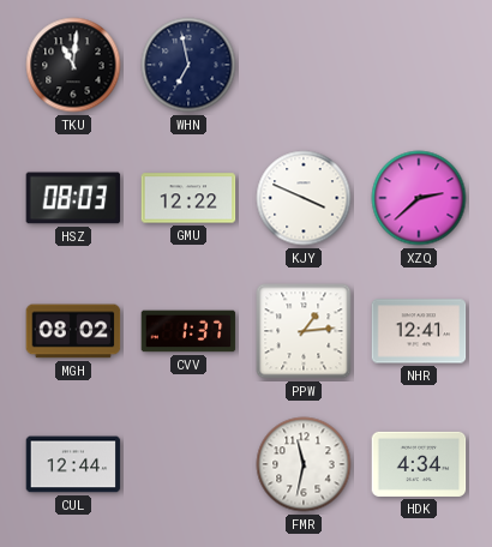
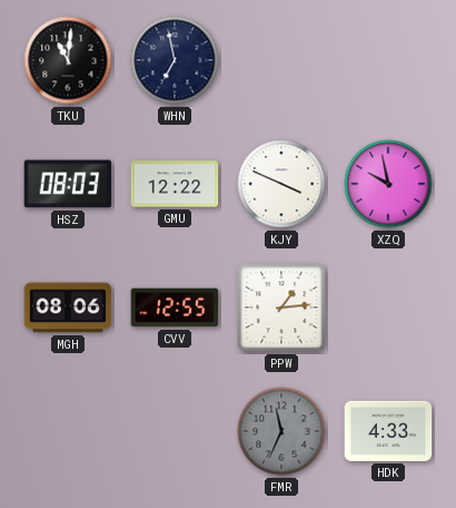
XZQ: 2:38 -> 9:58
MGH: 08:02 -> 08:06
CVV: 1:37 -> 12:55
NHR: 12:41 -> none
CUL: 12:44 -> none
FMR: 11:32 -> 11:34
FMR dial: white -> grey
HDK: 4:34 -> 4:33
